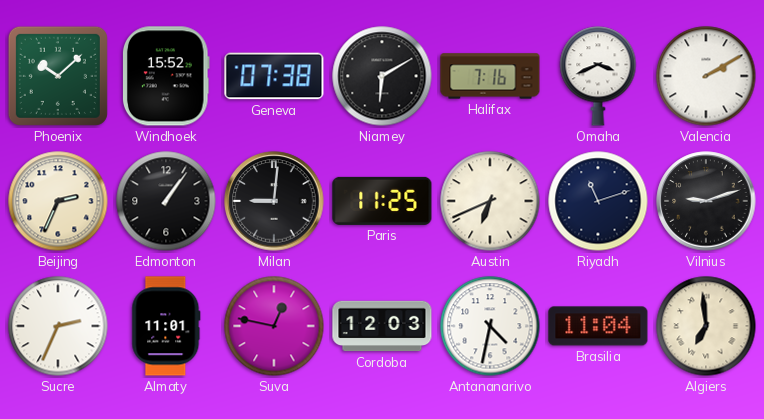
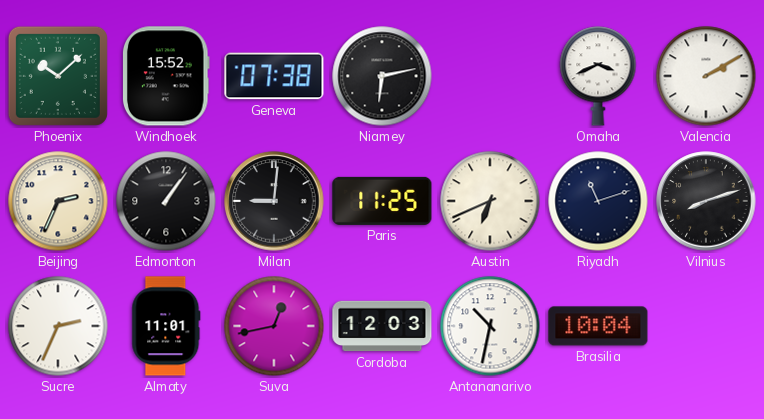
Niamey: 6:10 -> 6:13
Halifax: 7:16 -> none
Vilnius: 9:12 -> 8:12
Suva: 12:47 -> 12:43
Antananarivo: 4:32 -> 10:32
Brasilia: 11:04 -> 10:04
Algiers: 6:59 -> none
